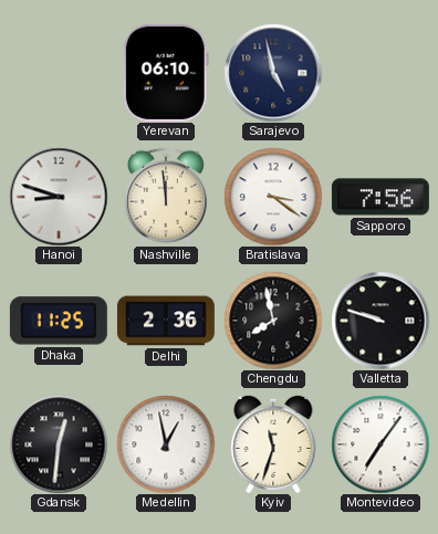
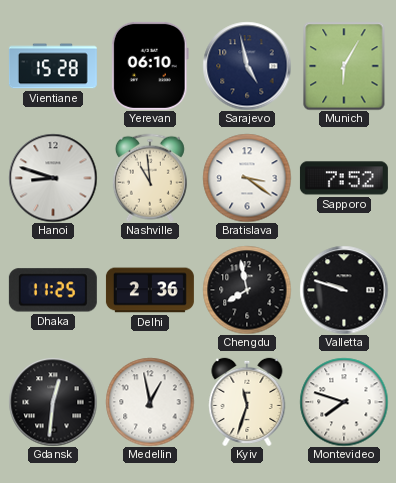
Vientiane: none -> 15:28
Munich: none -> 6:05
Nashville: 11:59 -> 10:59
Sapporo: 7:56 -> 7:52
Montevideo: 7:06 -> 7:48
